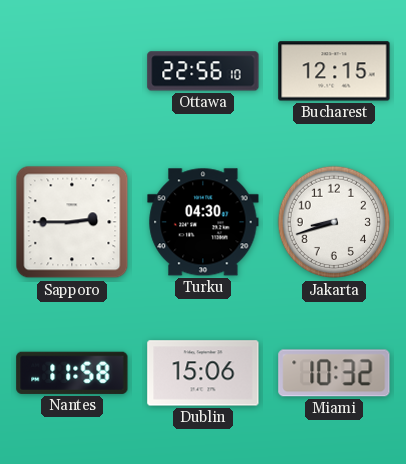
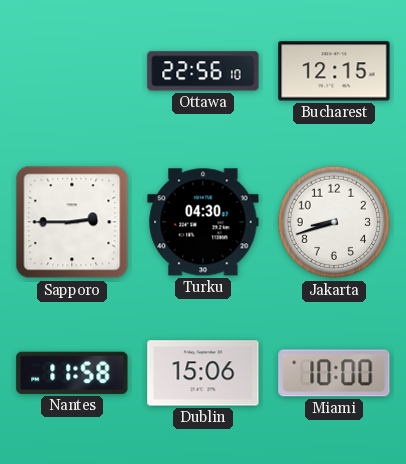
Miami: 10:32 -> 10:00
